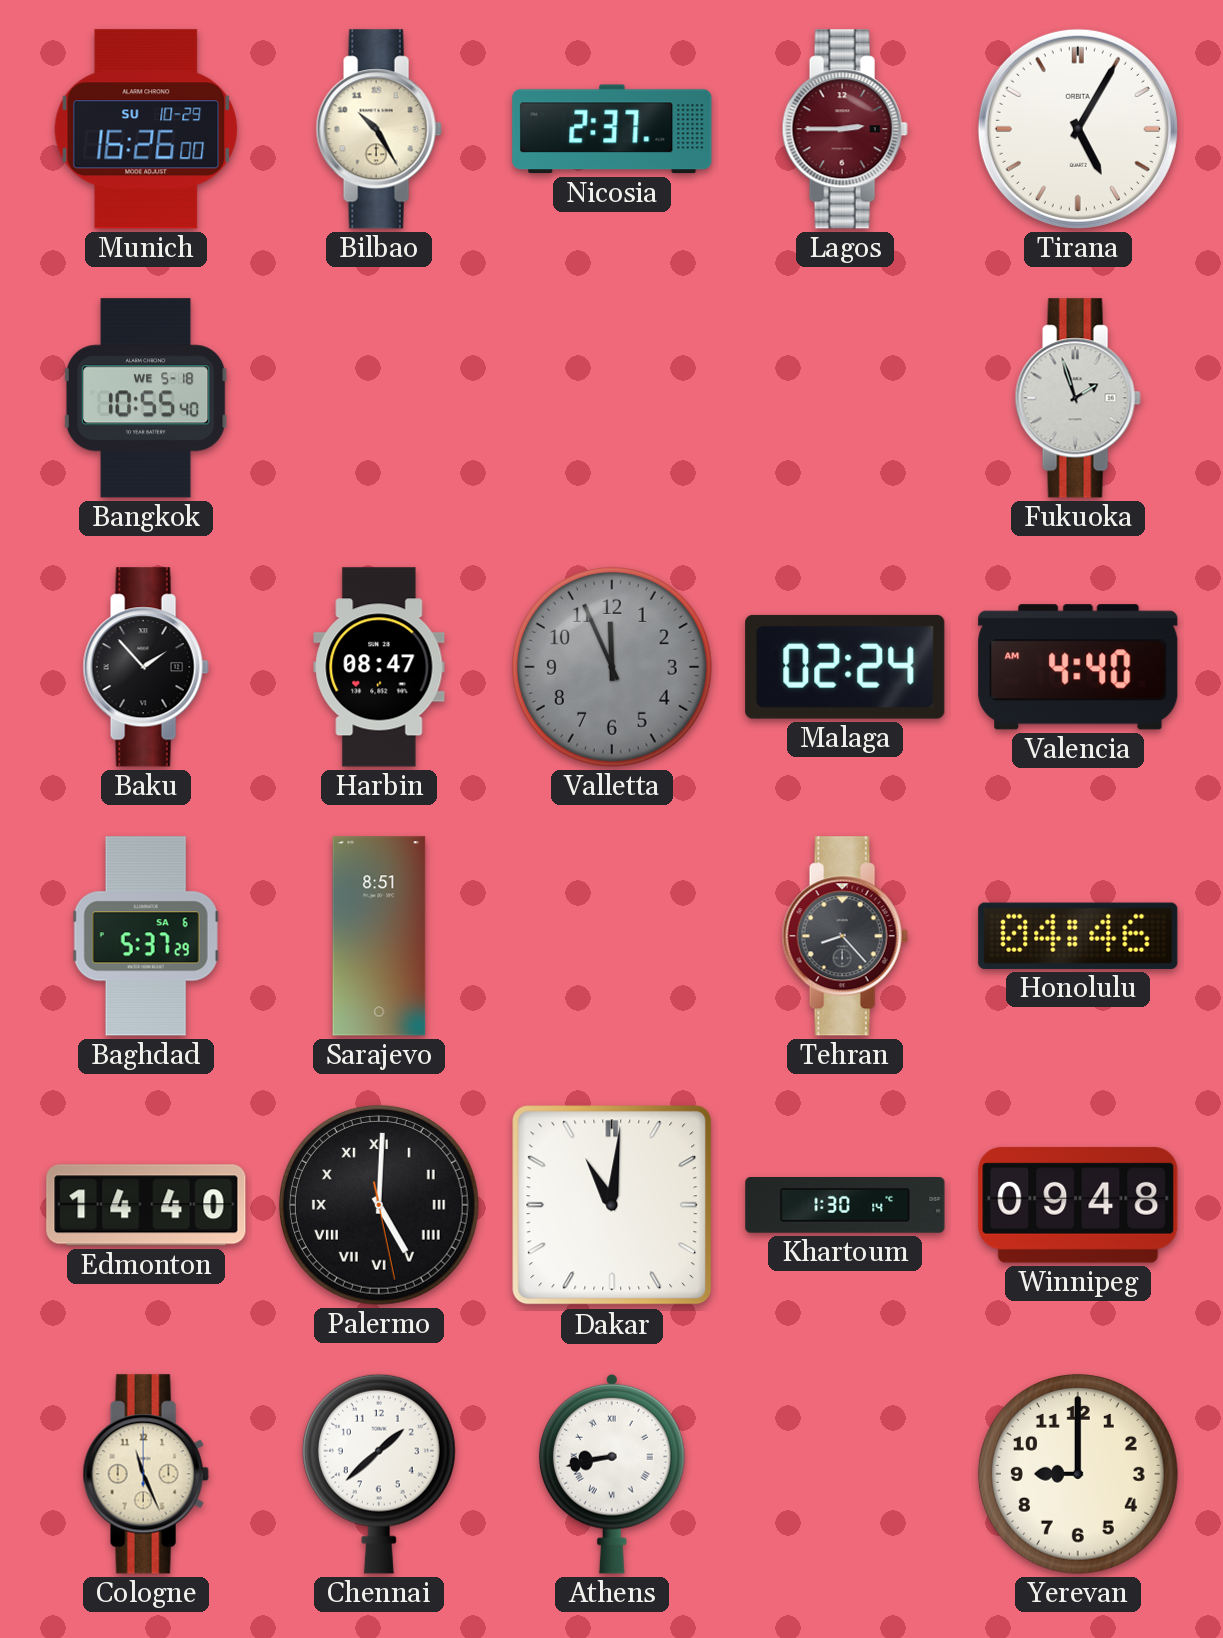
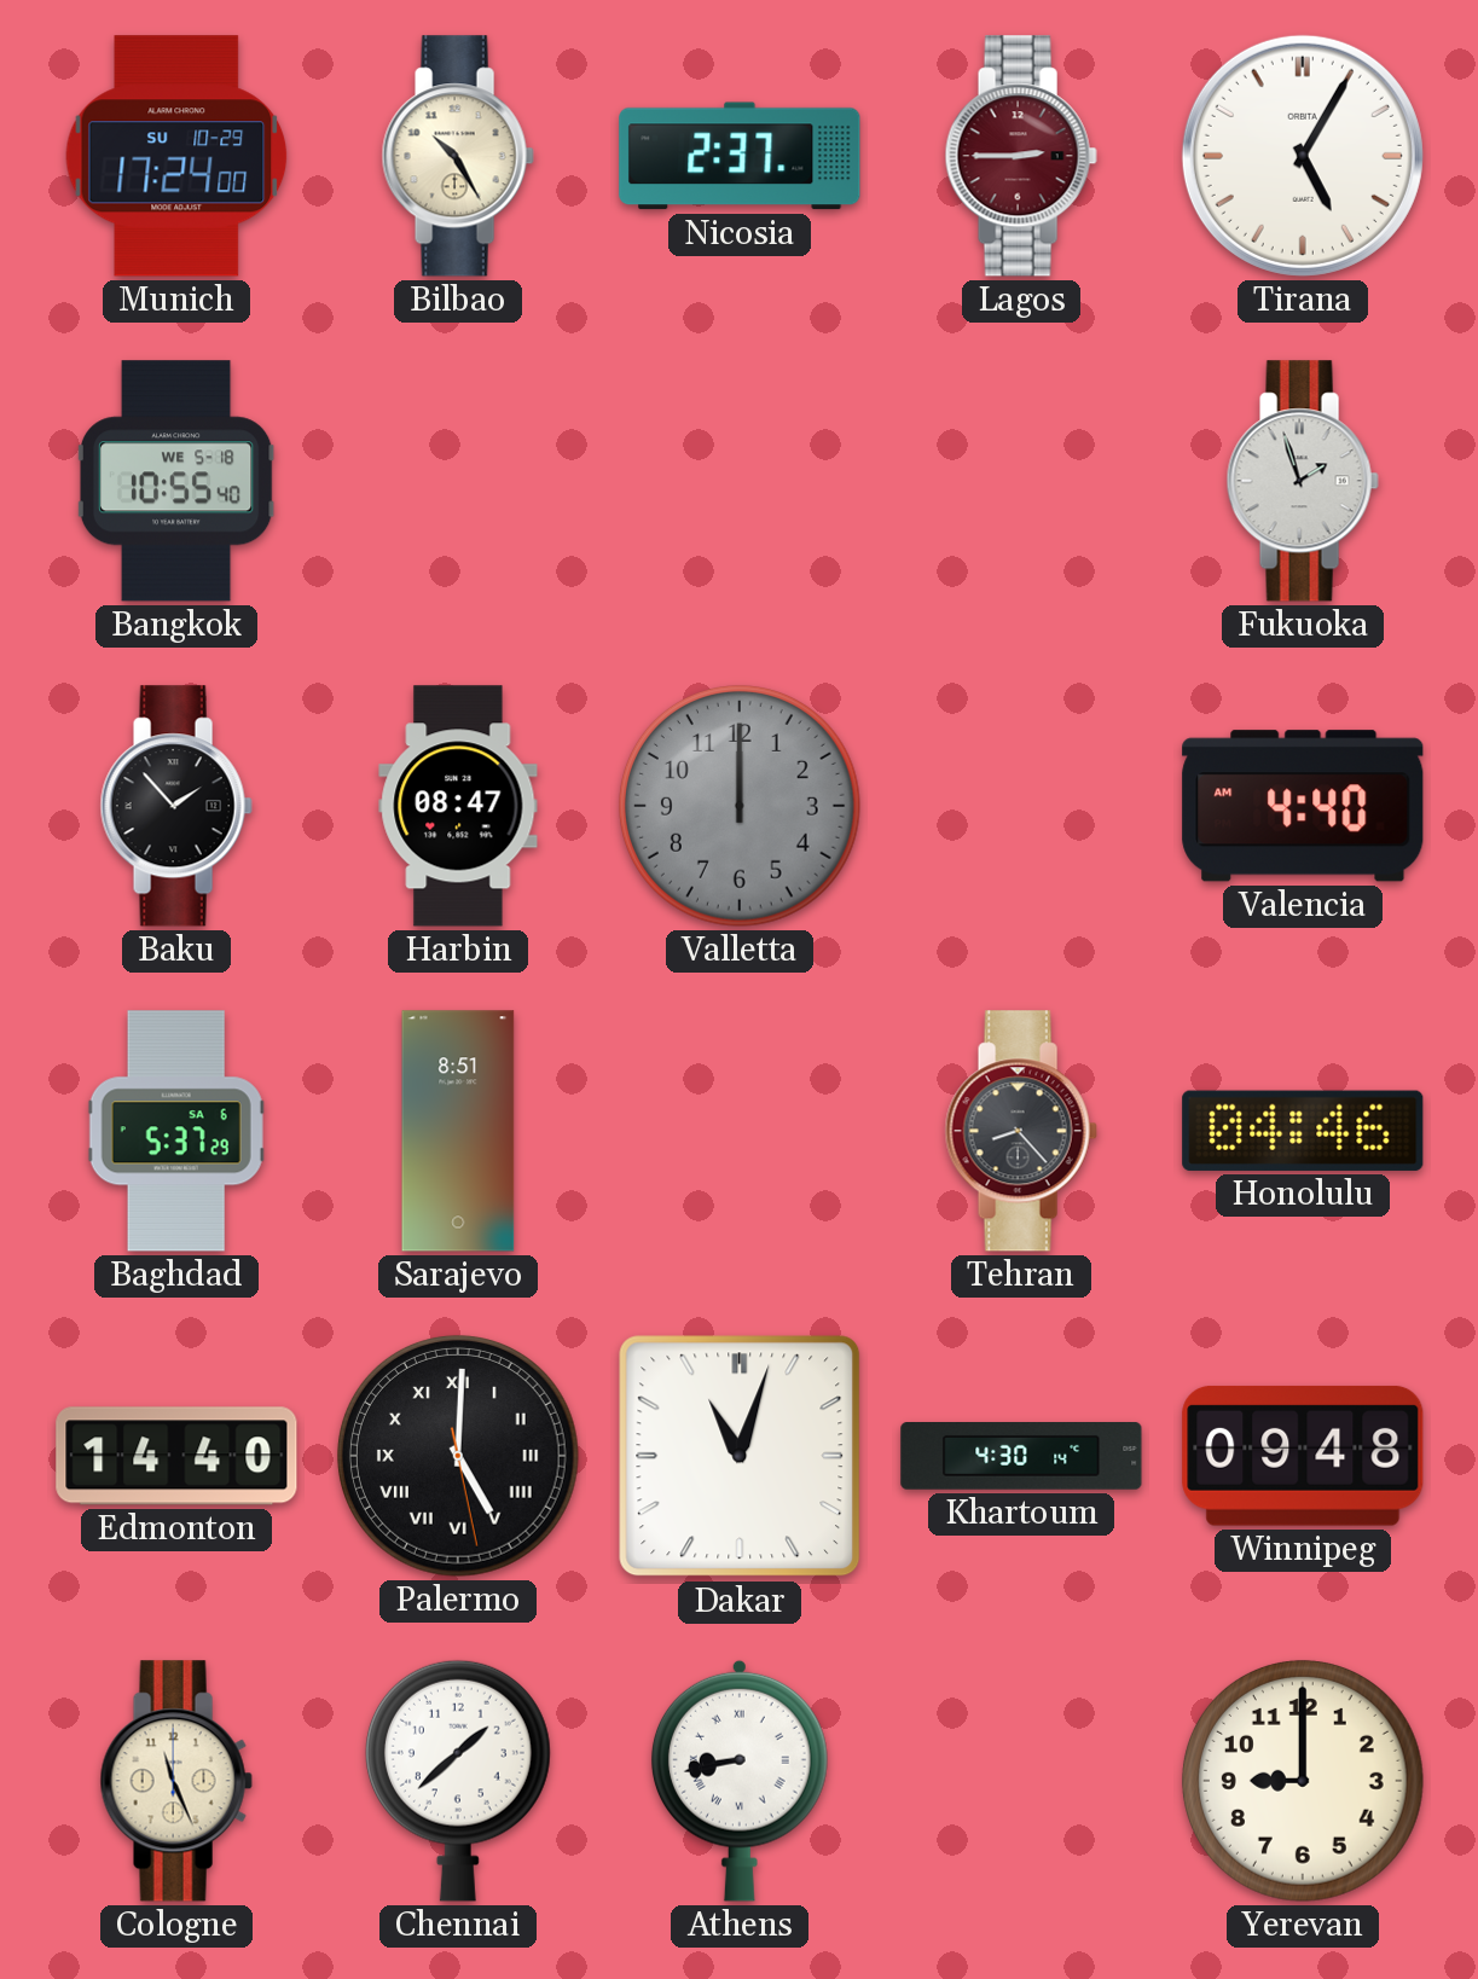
Munich: 16:26 -> 17:24
Valletta: 11:56 -> 12:00
Malaga: 02:24 -> none
Dakar: 11:01 -> 11:03
Khartoum: 1:30 -> 4:30
